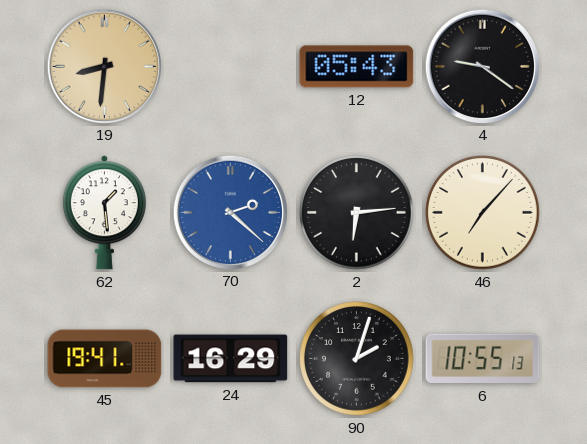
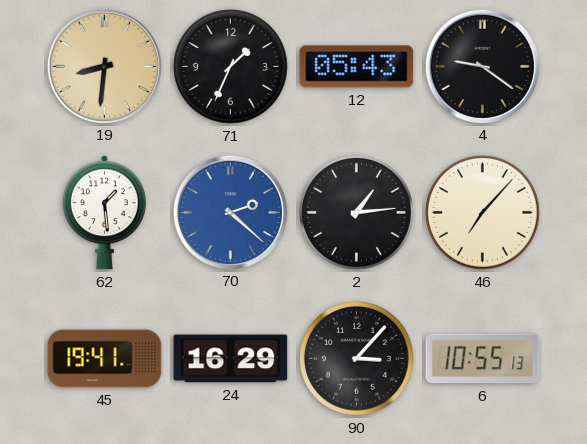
71: none -> 1:34
2: 6:14 -> 1:14
90: 2:03 -> 3:07
